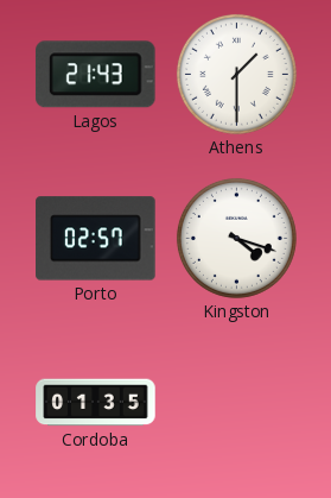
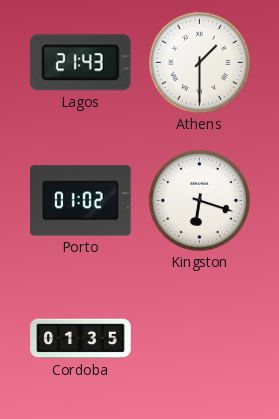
Porto: 02:57 -> 01:02
Kingston: 4:18 -> 6:18
